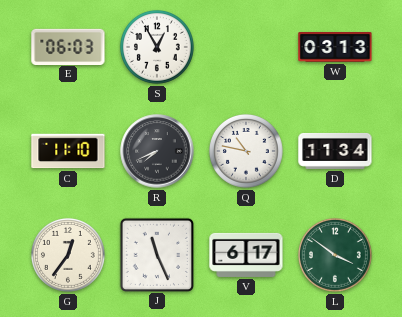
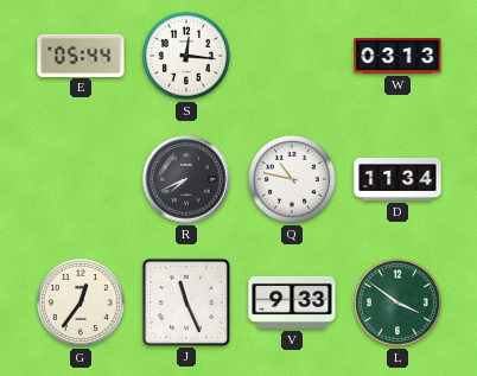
E: 06:03 -> 05:44
S: 12:55 -> 12:16
C: 11:10 -> none
V: 6:17 -> 9:33
